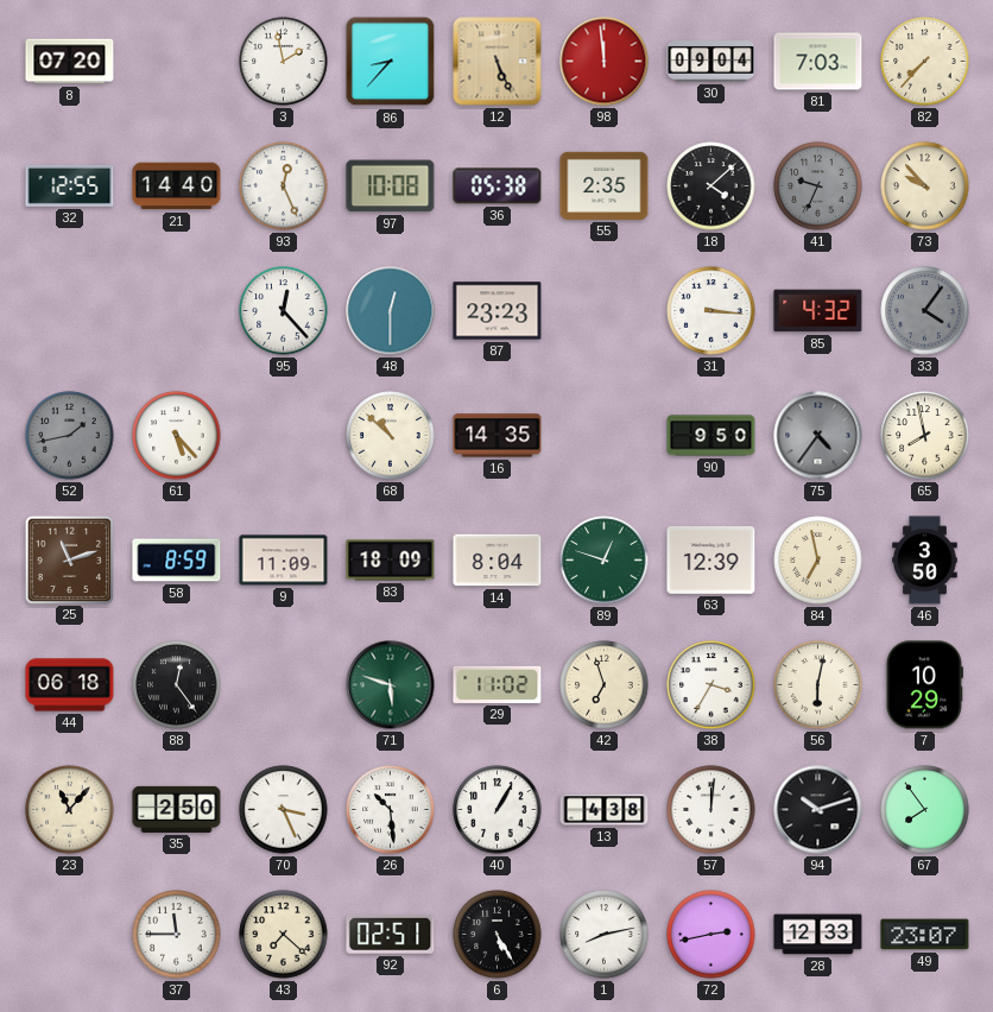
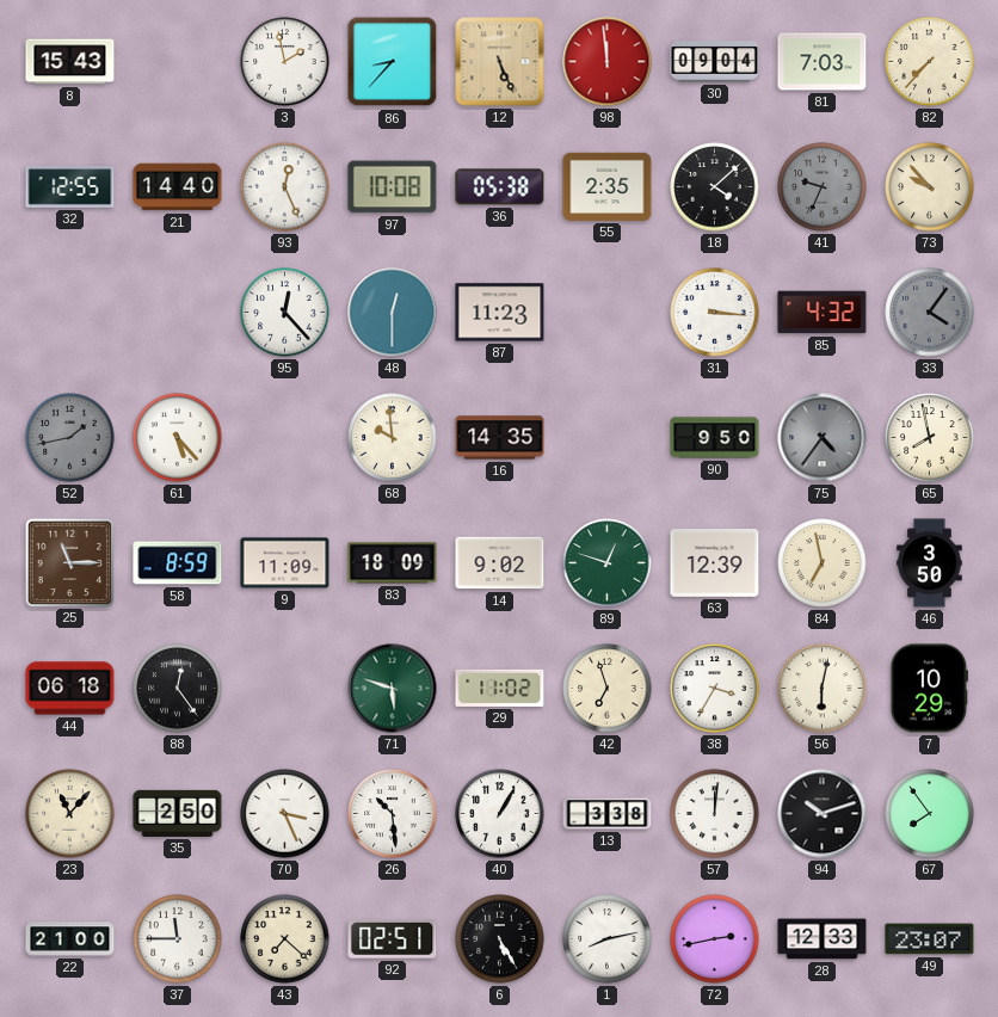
8: 07:20 -> 15:43
87: 23:23 -> 11:23
68: 10:52 -> 9:59
25: 11:12 -> 11:15
14: 8:04 -> 9:02
13: 4:38 -> 3:38
22: none -> 21:00
